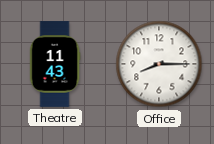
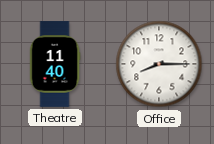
Theatre: 11:43 -> 11:40
